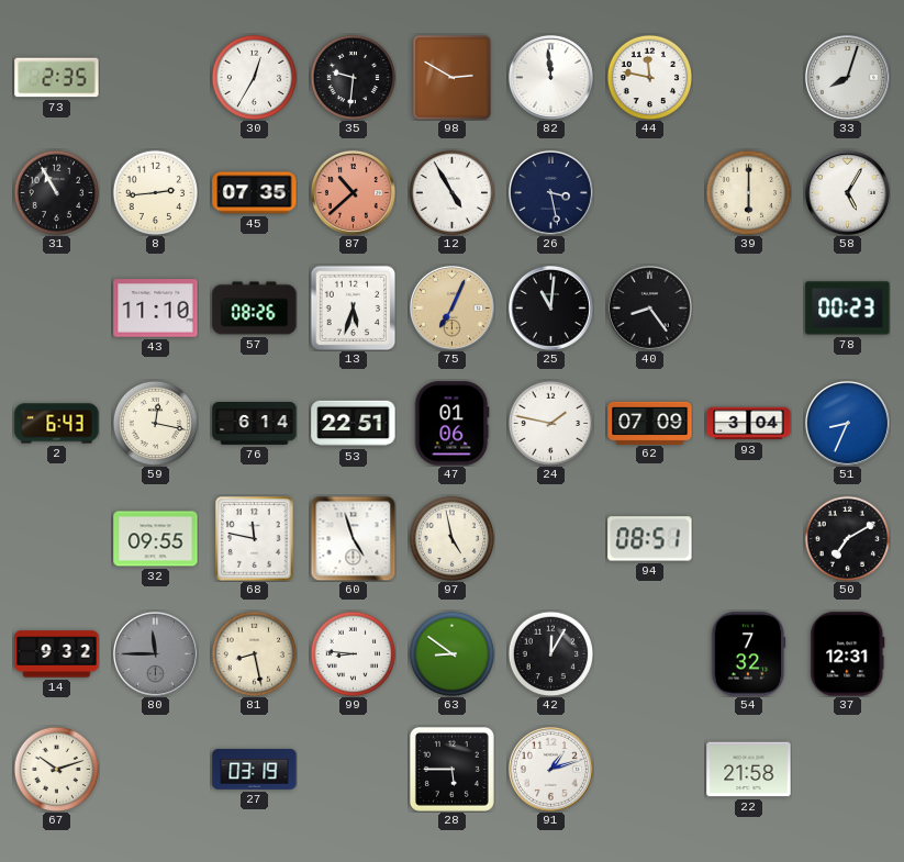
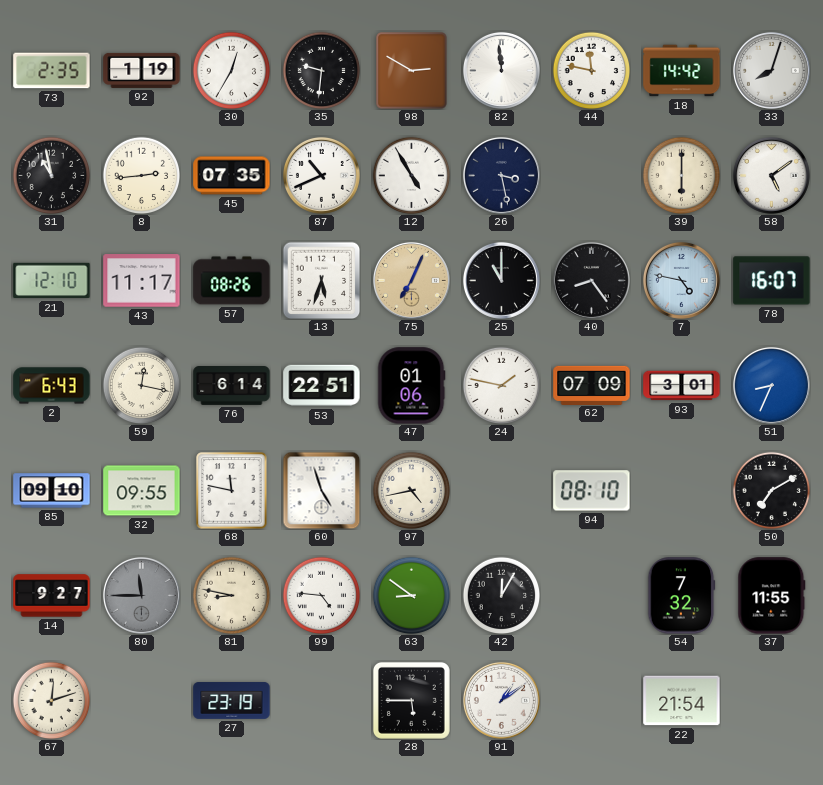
92: none -> 1:19
18: none -> 14:42
31: 10:55 -> 10:58
87: 10:38 -> 10:41
87 dial: salmon -> white
58: 5:05 -> 5:09
21: none -> 12:10
43: 11:10 -> 11:17
25: 11:01 -> 11:00
7: none -> 4:47
78: 00:23 -> 16:07
93: 3:04 -> 3:01
85: none -> 09:10
97: 4:58 -> 4:43
94: 08:51 -> 08:10
14: 9:32 -> 9:27
81: 8:28 -> 8:47
99: 8:46 -> 4:46
37: 12:31 -> 11:55
67: 10:12 -> 12:12
27: 03:19 -> 23:19
91: 1:12 -> 1:09
22: 21:58 -> 21:54
